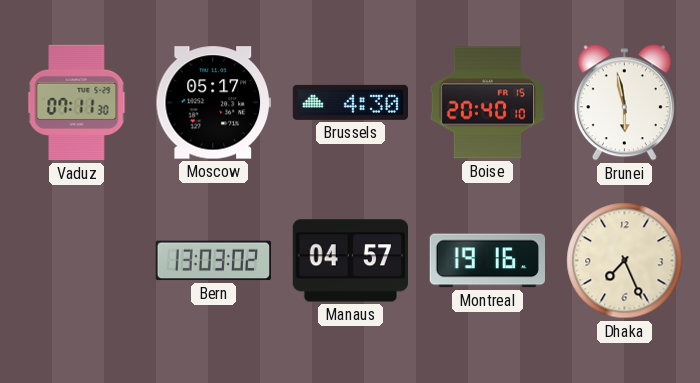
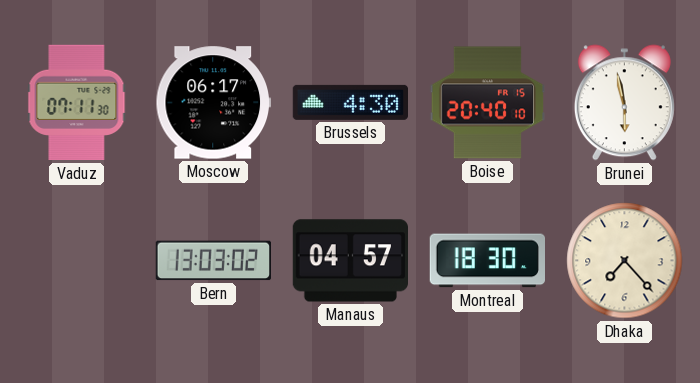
Moscow: 05:17 -> 06:17
Montreal: 19:16 -> 18:30
Dhaka: 7:26 -> 7:23
